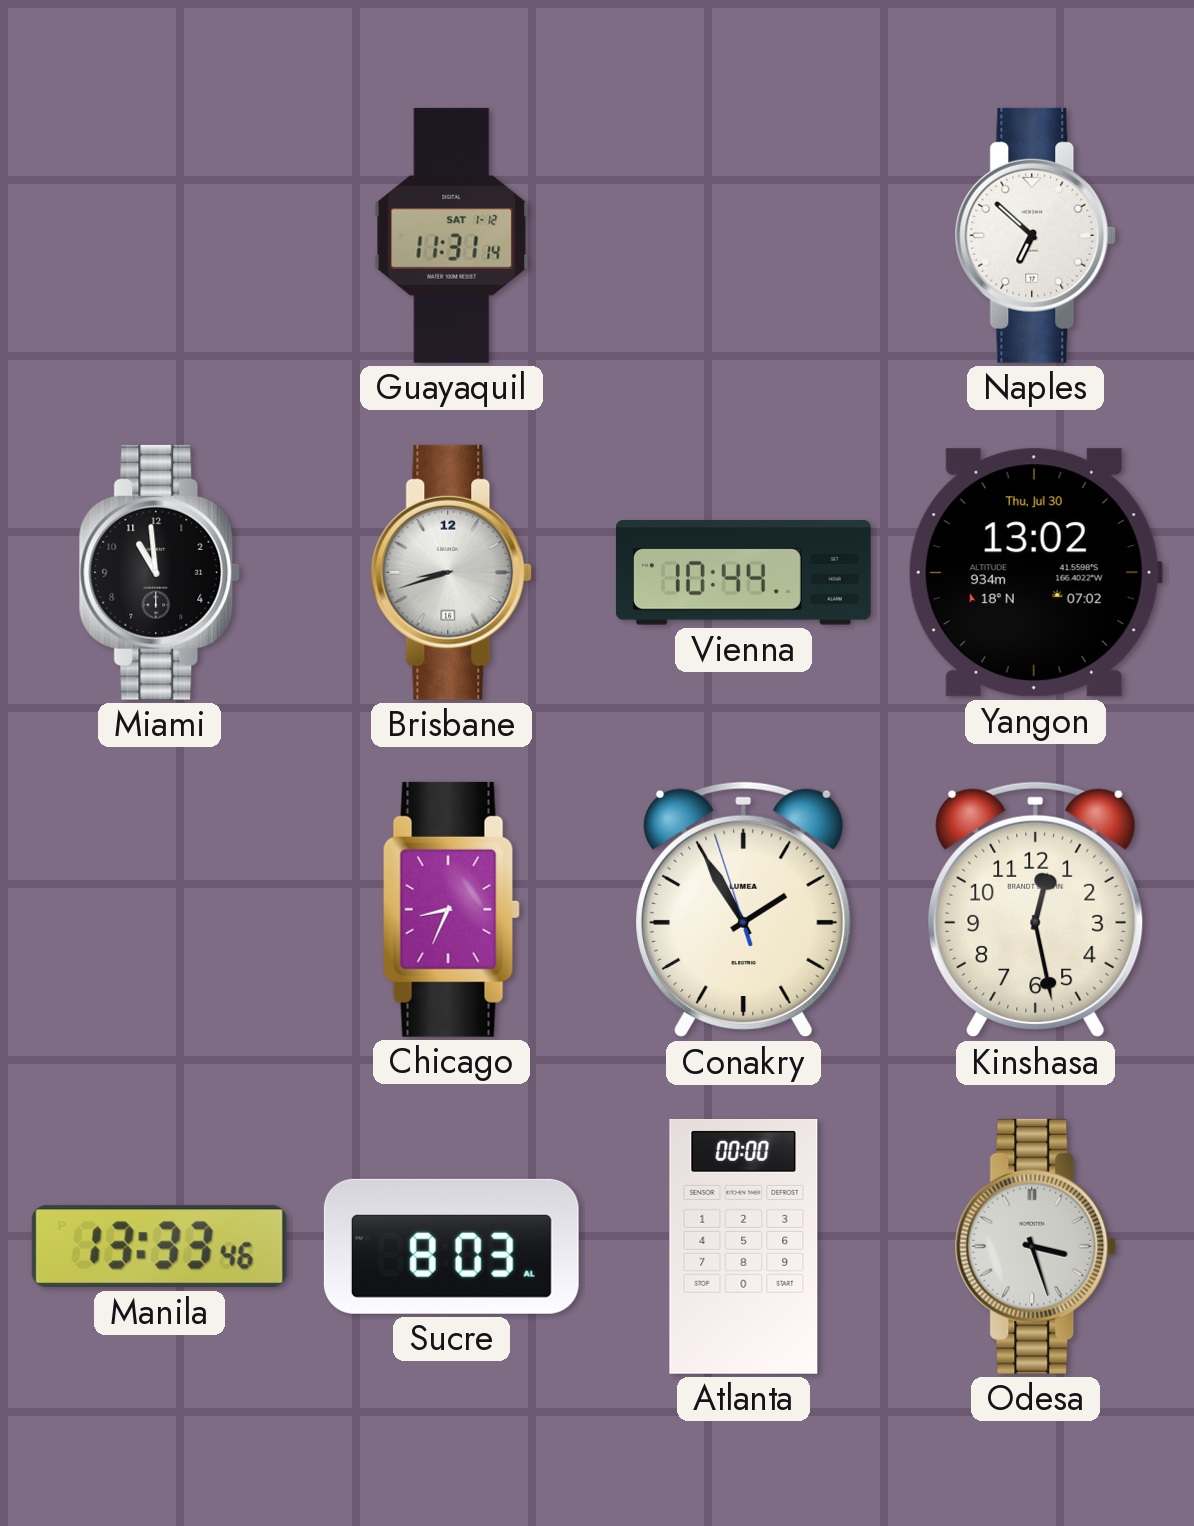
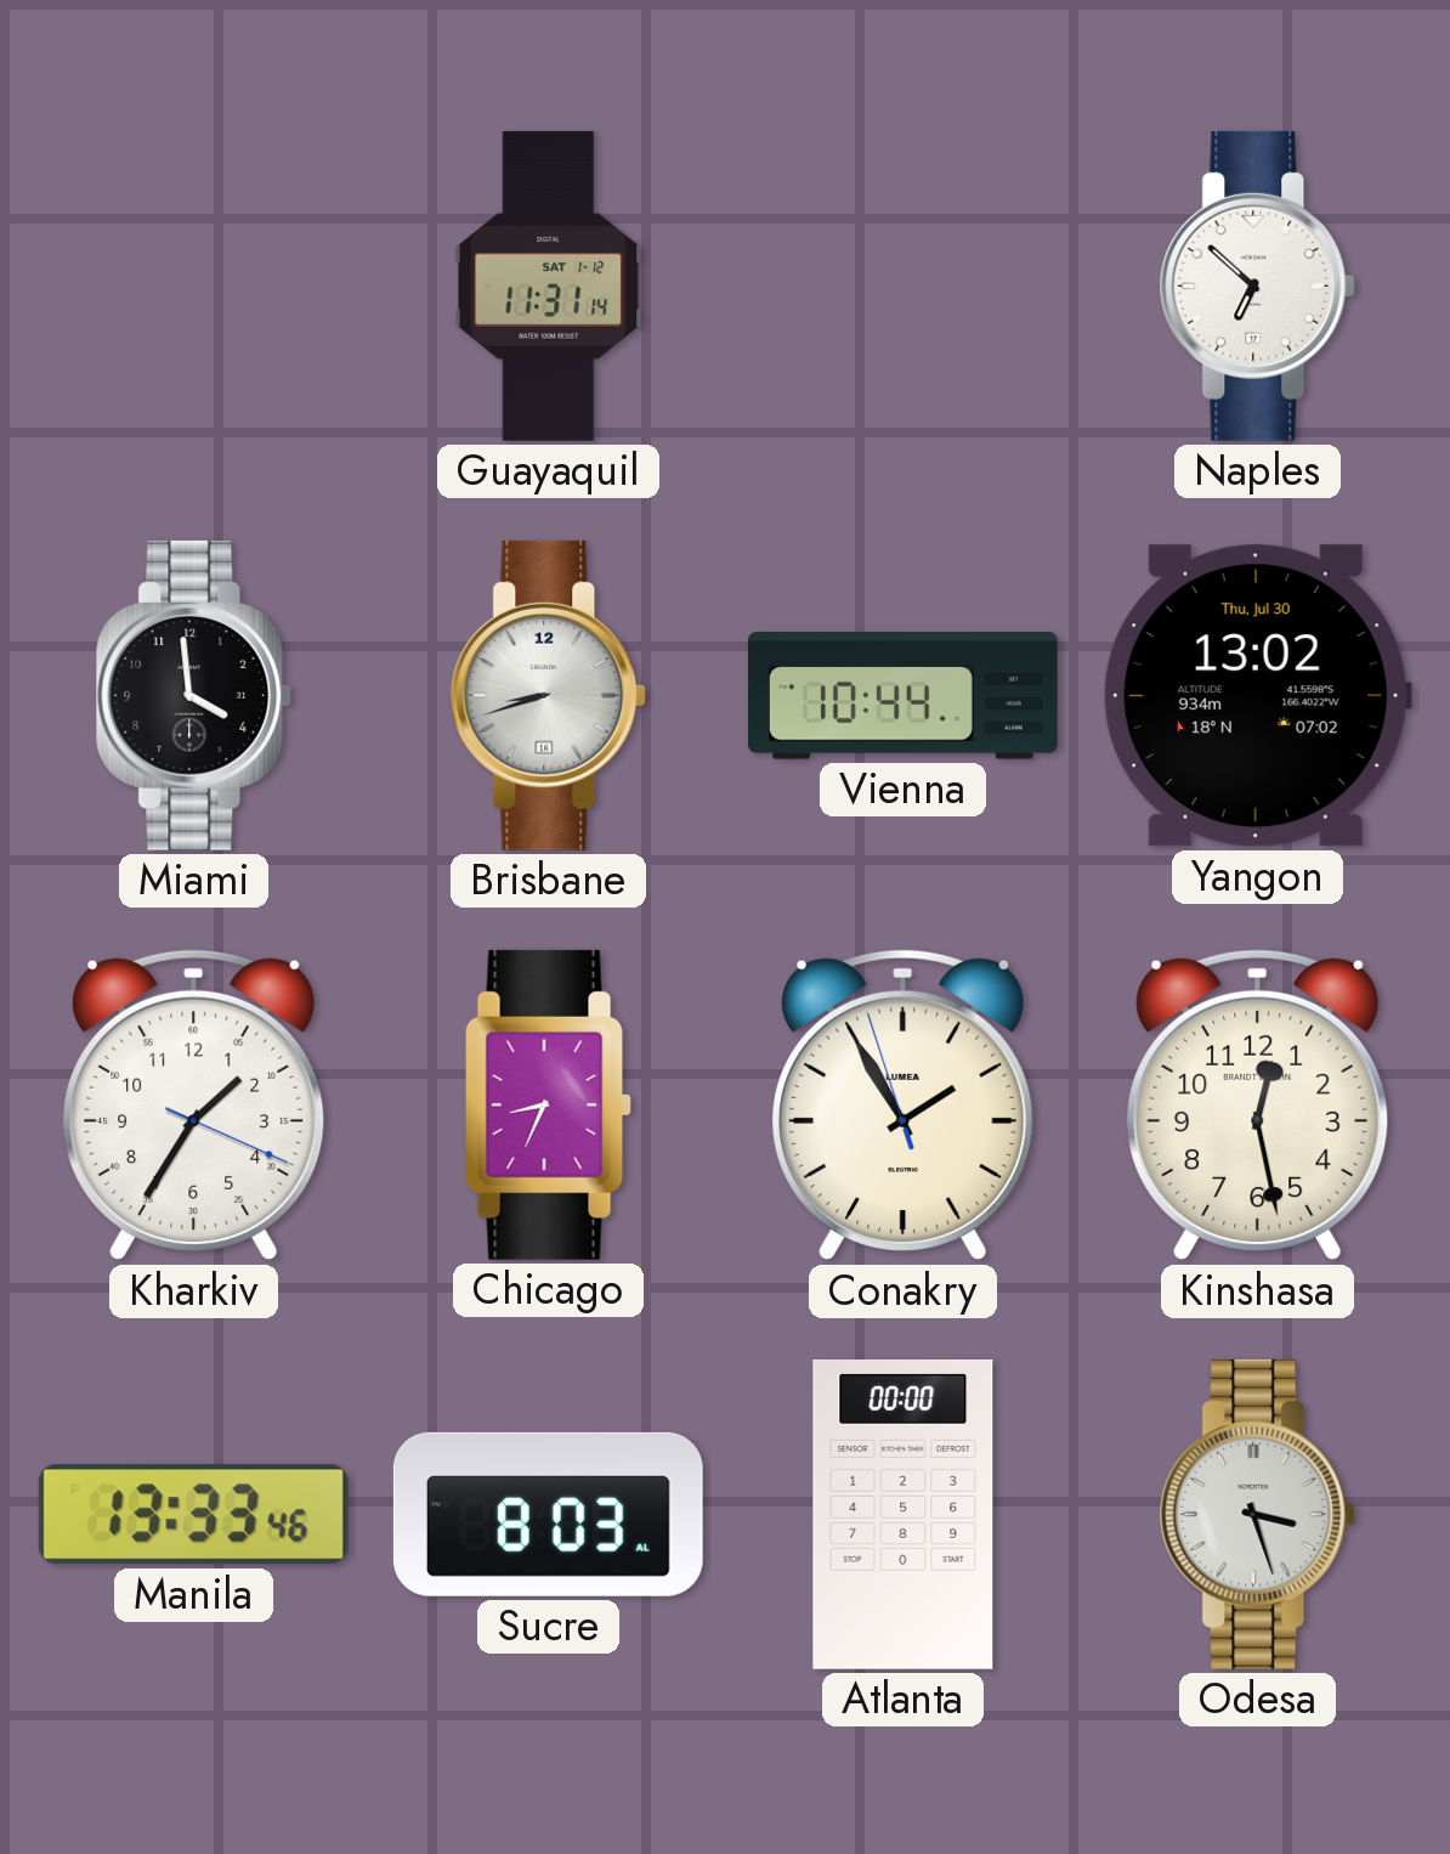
Miami: 10:59 -> 3:59
Kharkiv: none -> 1:35
